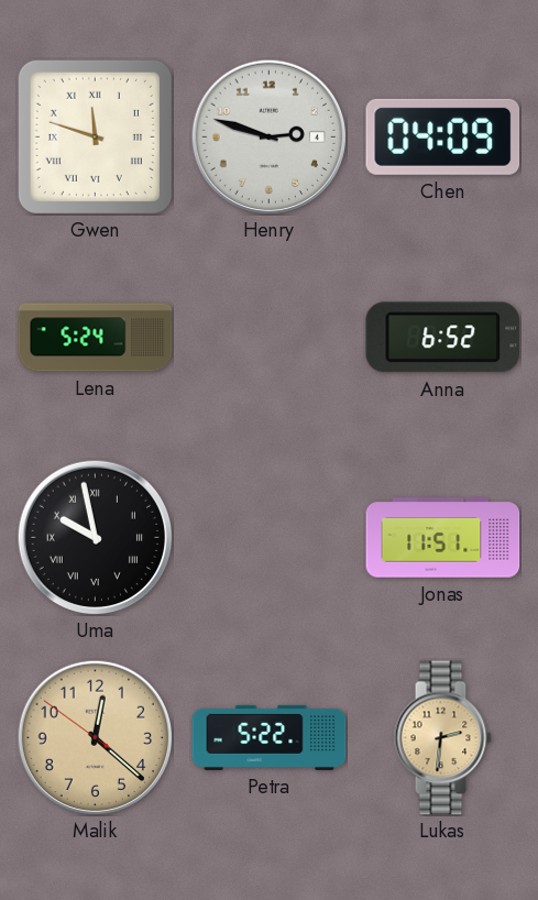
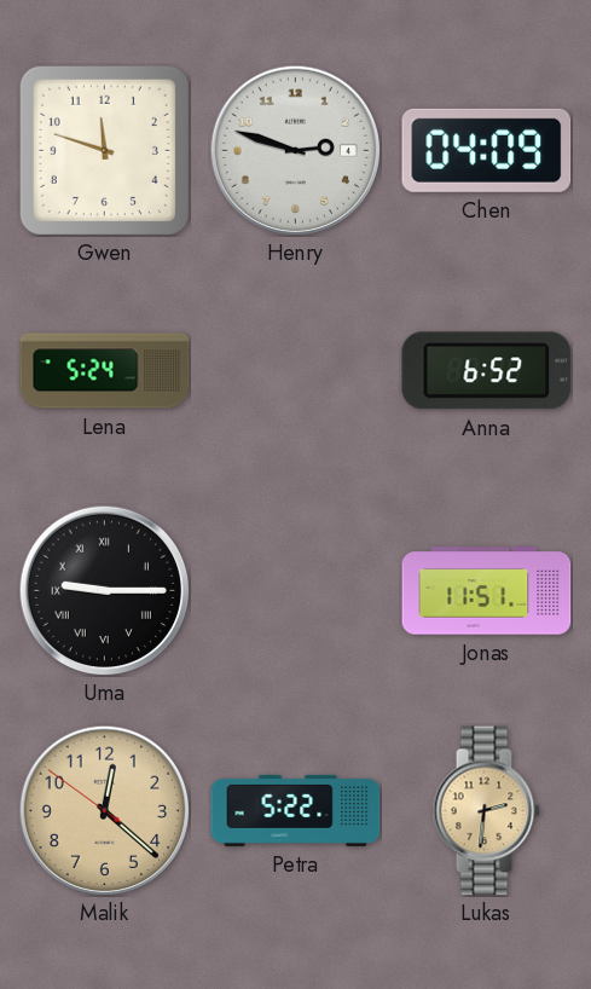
Gwen numerals: Roman -> Arabic
Uma: 9:58 -> 9:15
